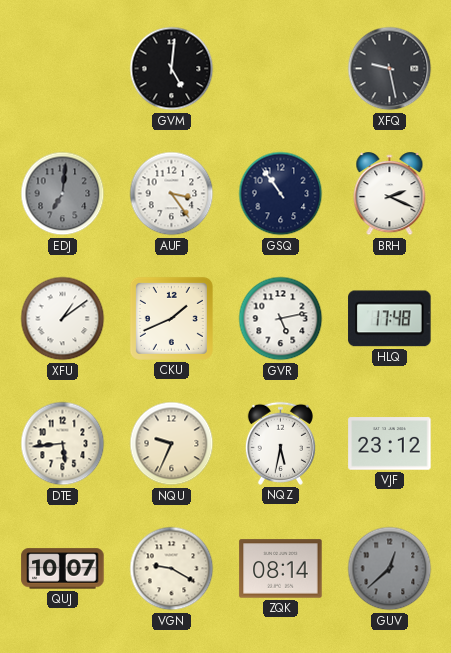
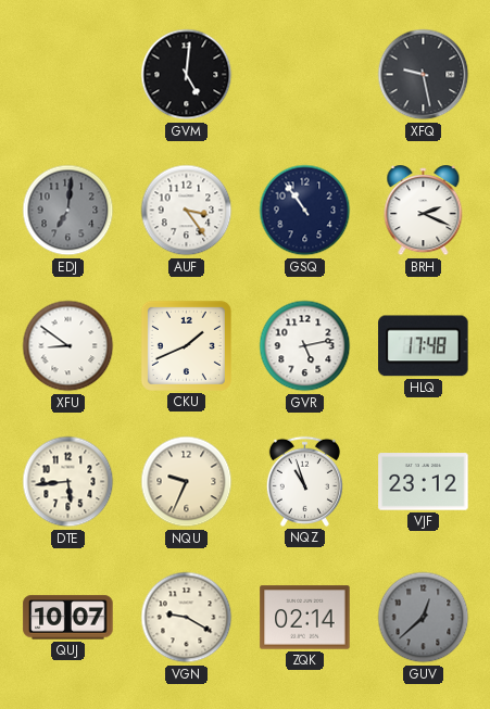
XFU: 1:09 -> 8:51
NQZ: 5:32 -> 10:57
ZQK: 08:14 -> 02:14
